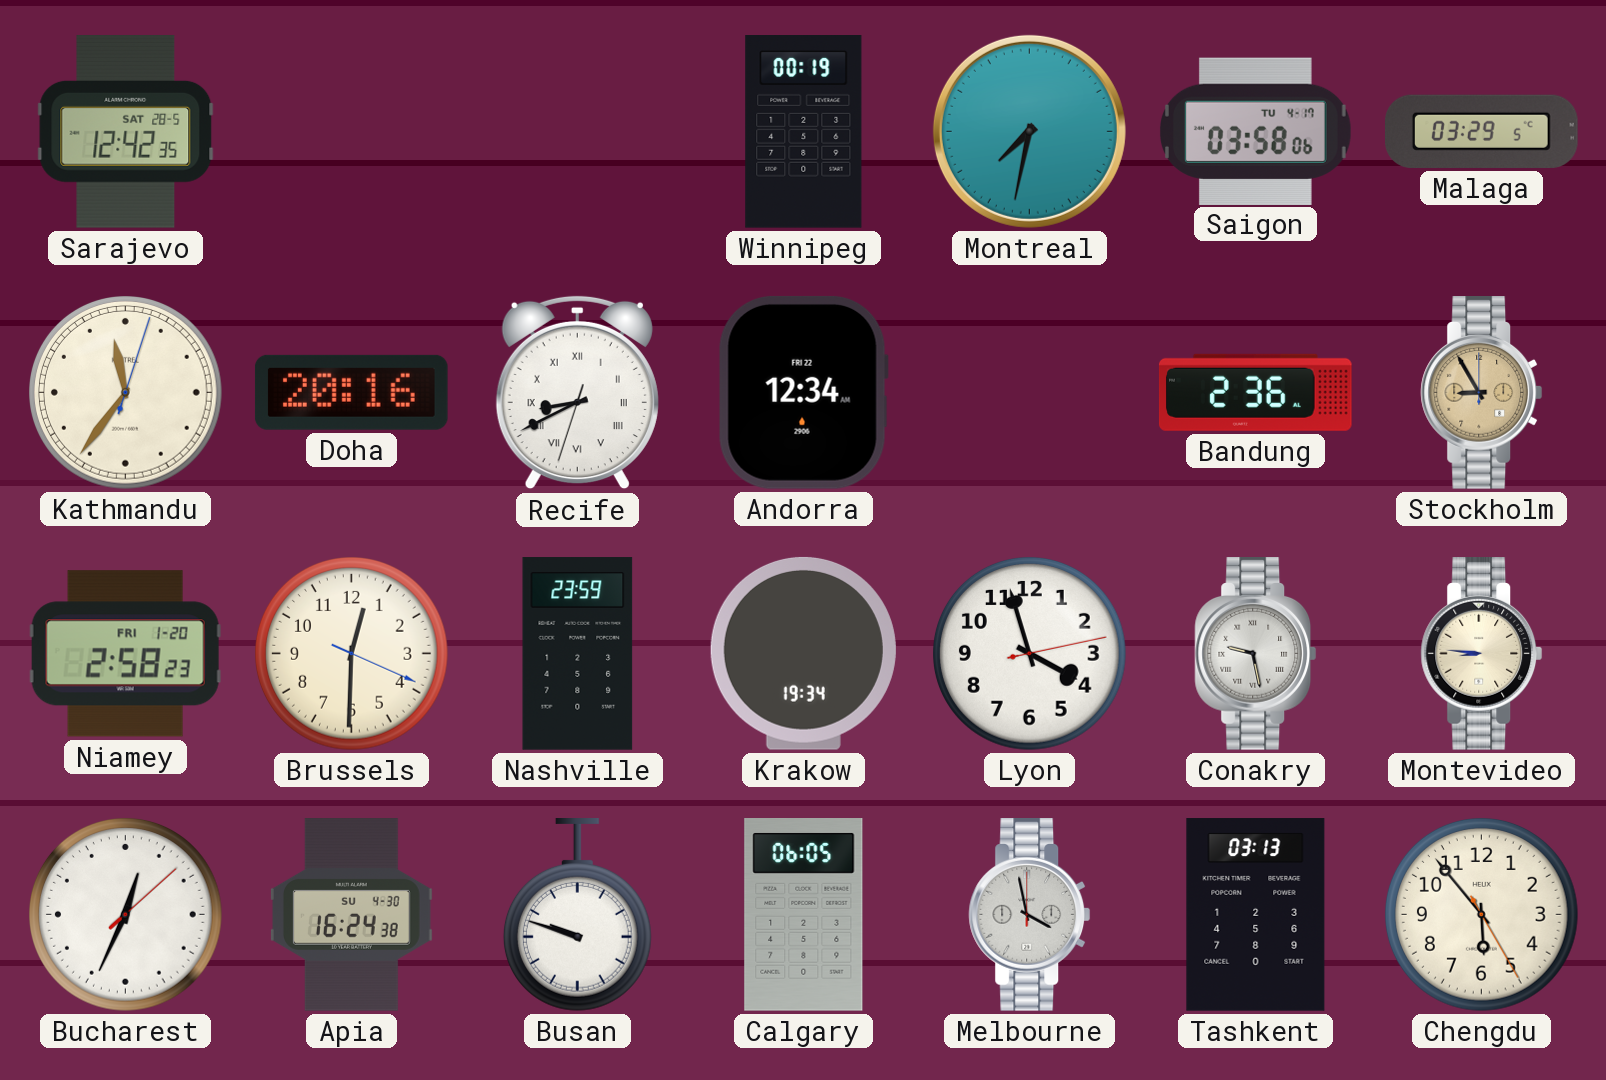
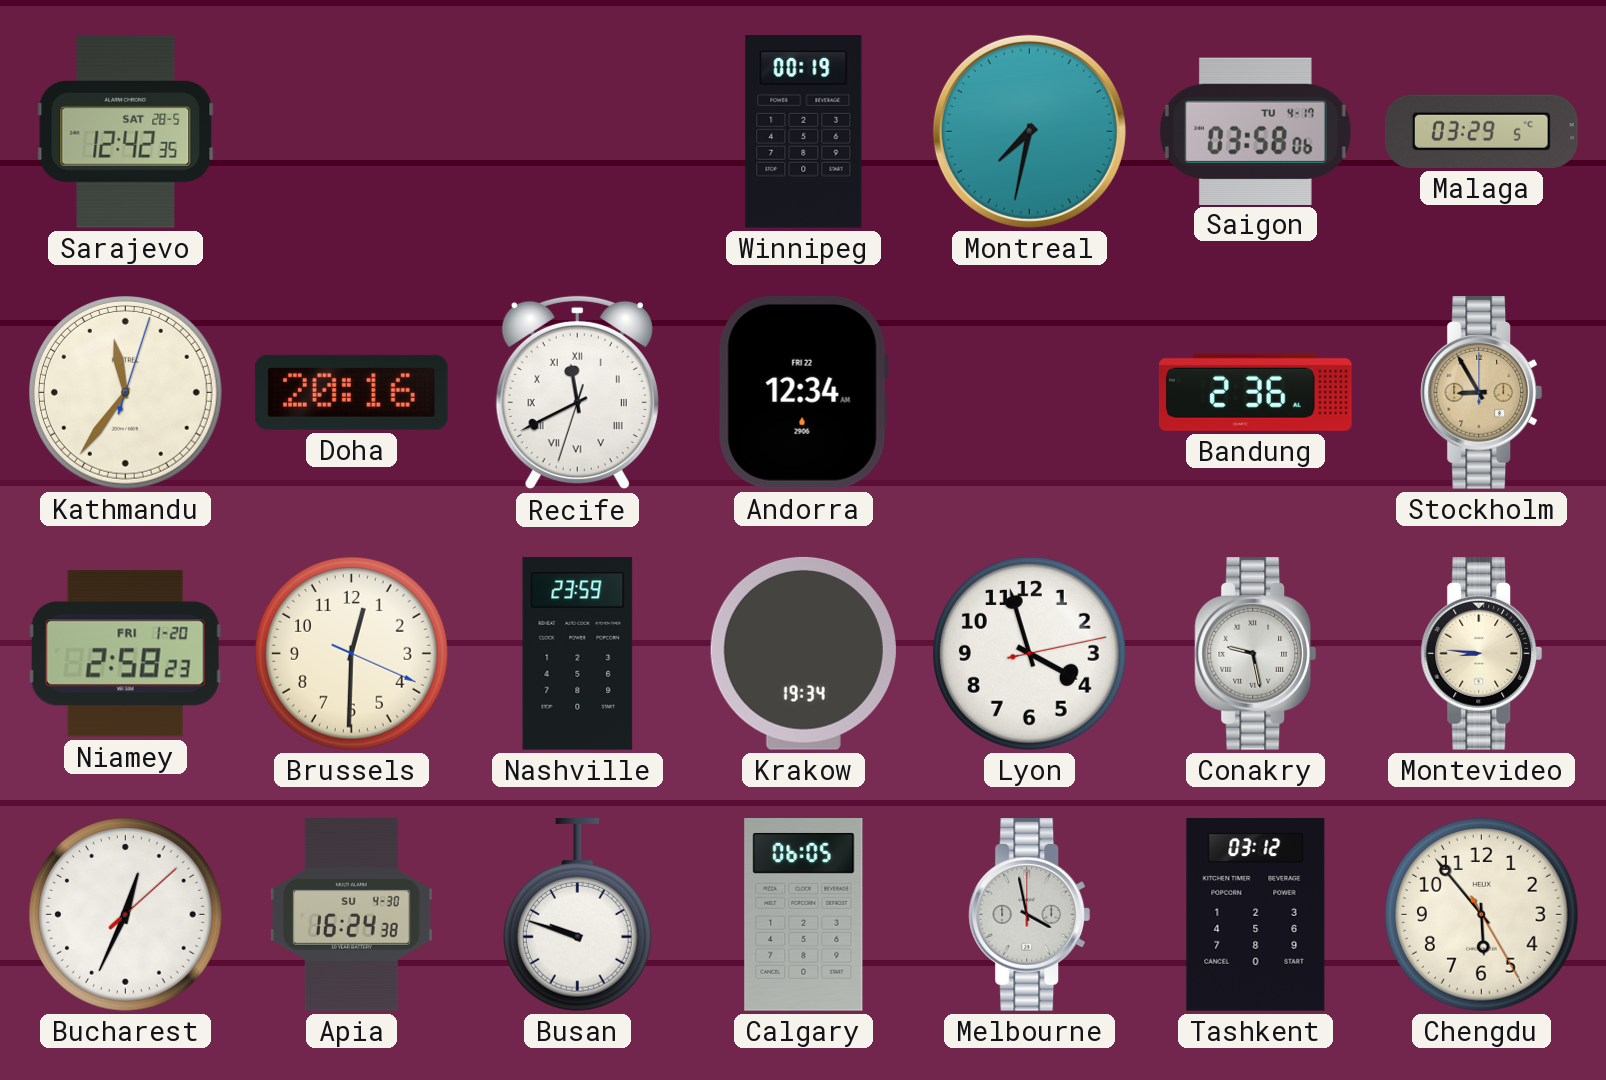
Recife: 8:40 -> 11:40
Tashkent: 03:13 -> 03:12
